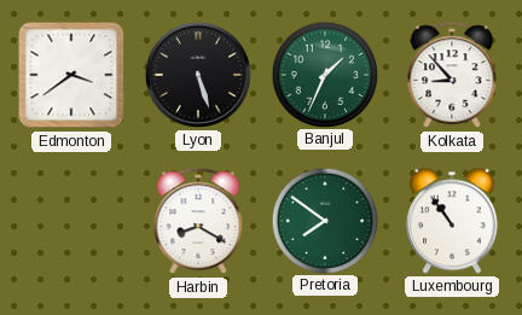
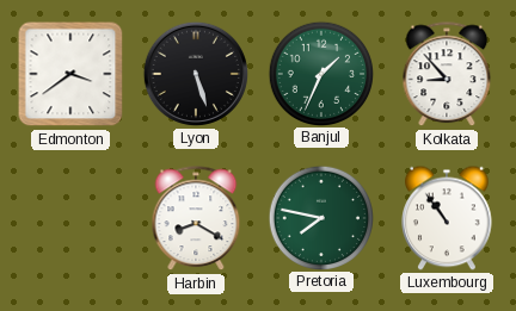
Pretoria: 7:51 -> 7:47
